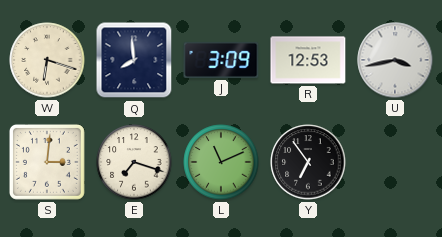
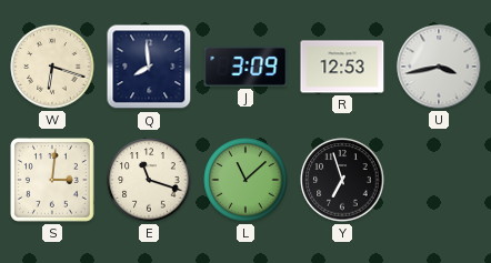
E: 7:18 -> 11:18
L: 11:11 -> 11:08
Y: 6:54 -> 6:57
